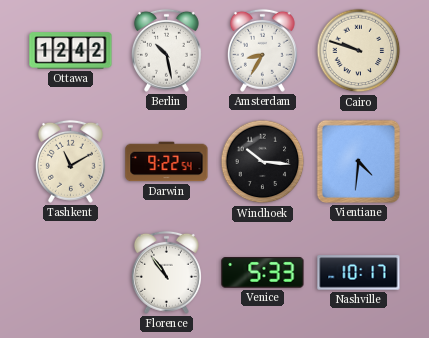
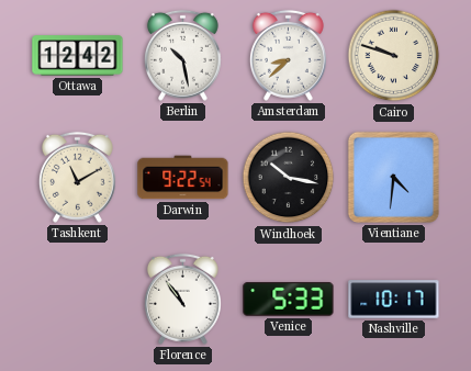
Amsterdam: 8:35 -> 8:38
Windhoek: 10:16 -> 10:17
